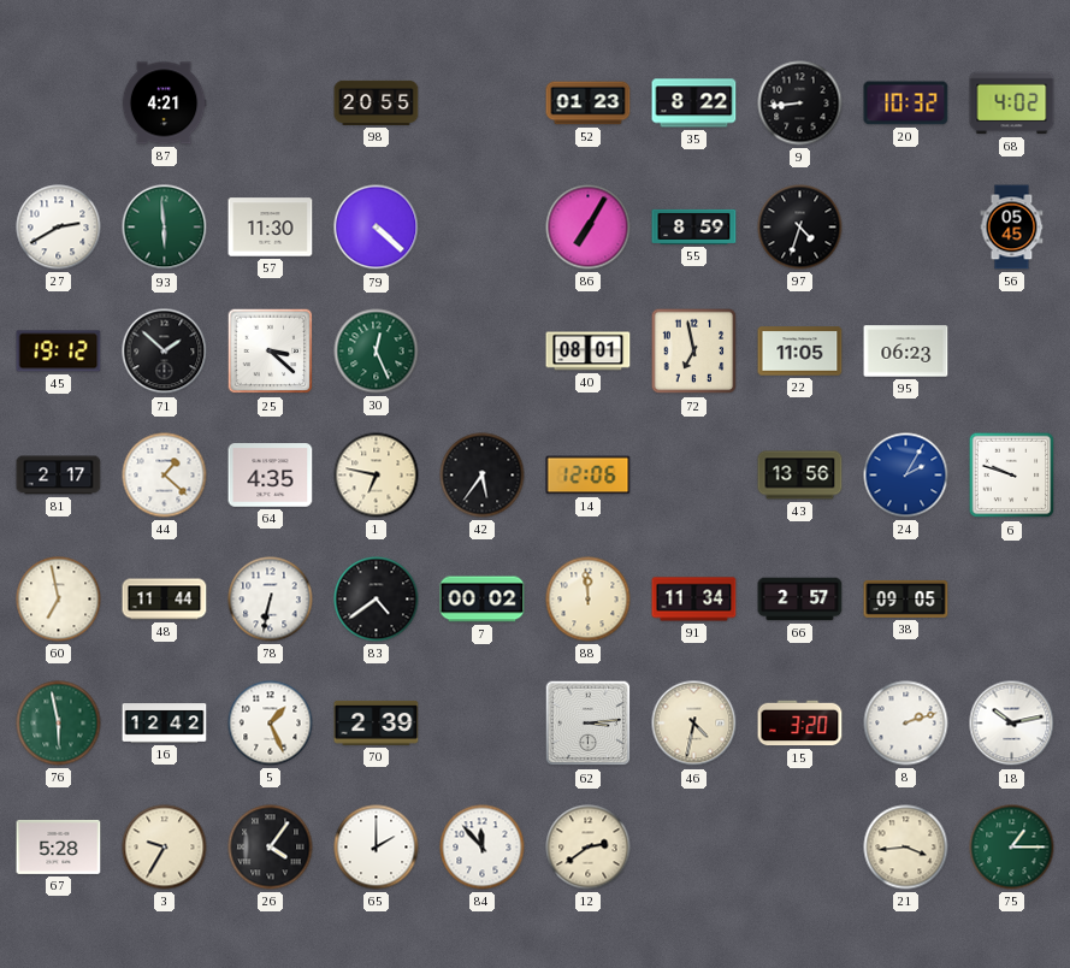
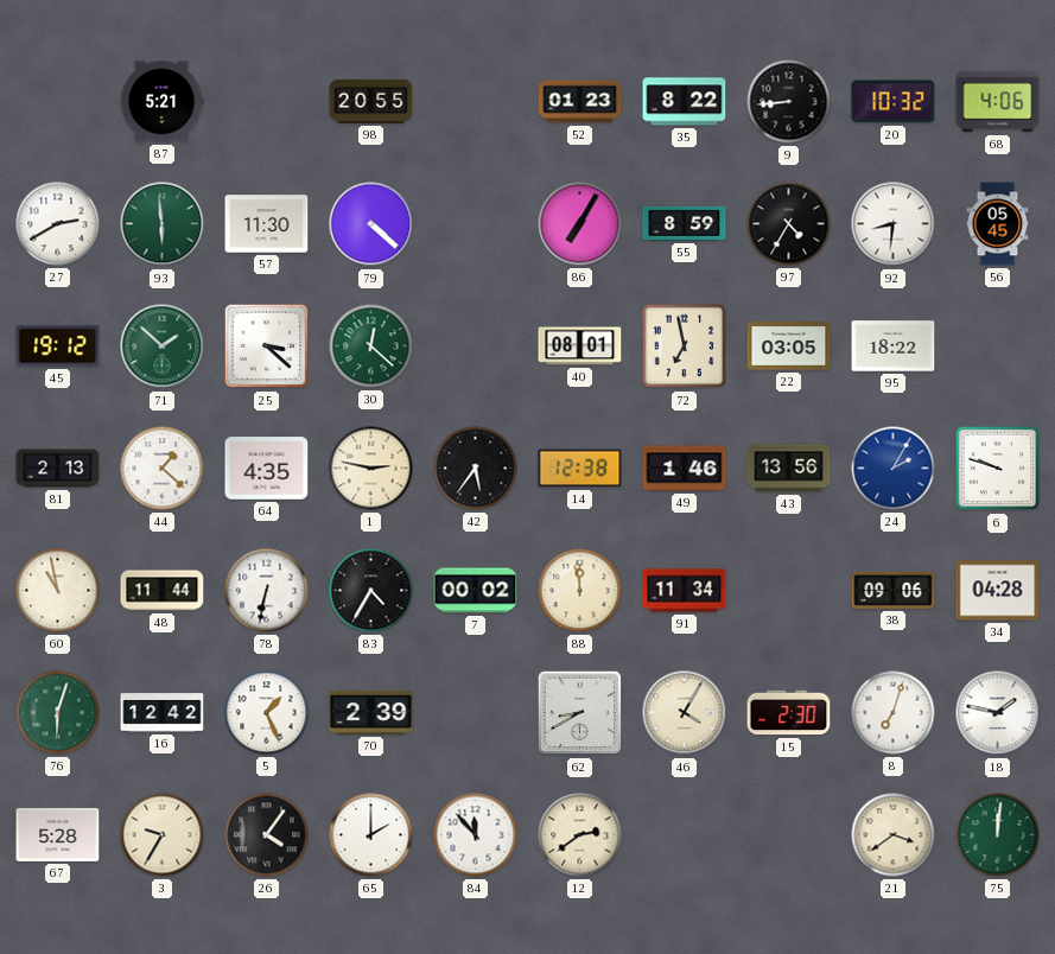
87: 4:21 -> 5:21
68: 4:02 -> 4:06
97: 4:33 -> 4:35
92: none -> 8:31
71 dial: black -> green
30: 12:26 -> 12:22
22: 11:05 -> 03:05
95: 06:23 -> 18:22
81: 2:17 -> 2:13
1: 6:47 -> 2:47
14: 12:06 -> 12:38
49: none -> 1:46
60: 6:58 -> 10:58
83: 4:39 -> 4:35
66: 2:57 -> none
38: 09:05 -> 09:06
34: none -> 04:28
76: 5:58 -> 6:03
62: 3:14 -> 8:40
46: 4:32 -> 4:05
15: 3:20 -> 2:30
8: 2:12 -> 7:03
18: 10:13 -> 1:47
21: 3:44 -> 3:39
75: 1:15 -> 12:01
